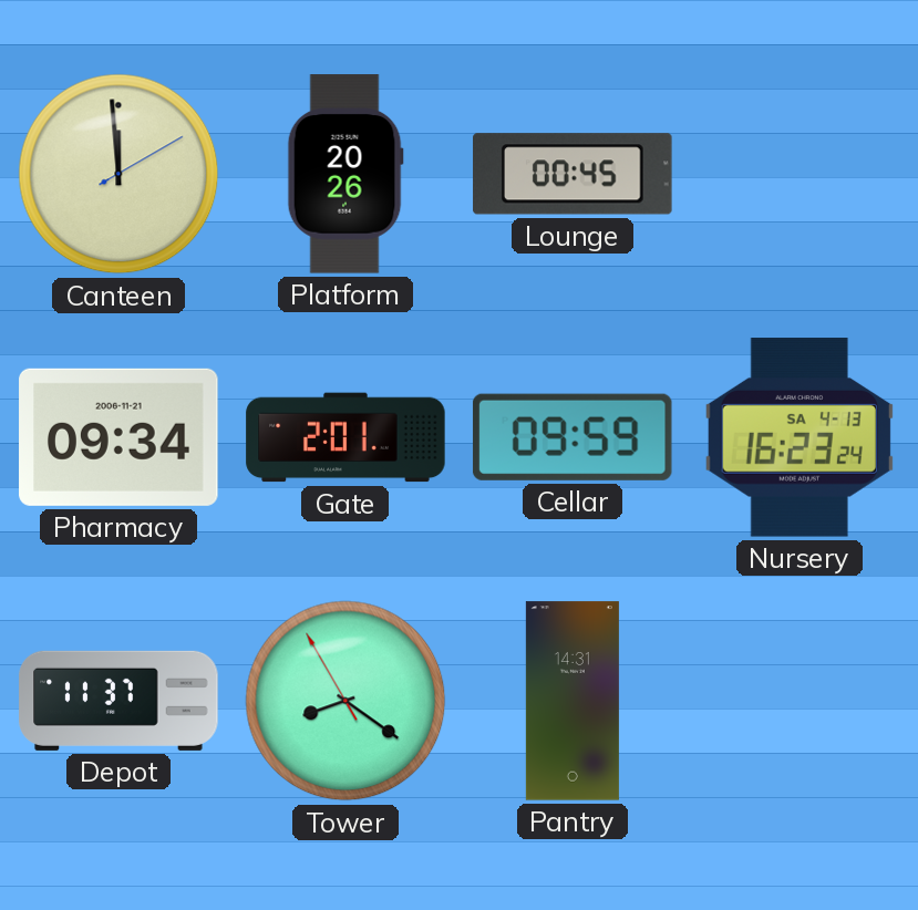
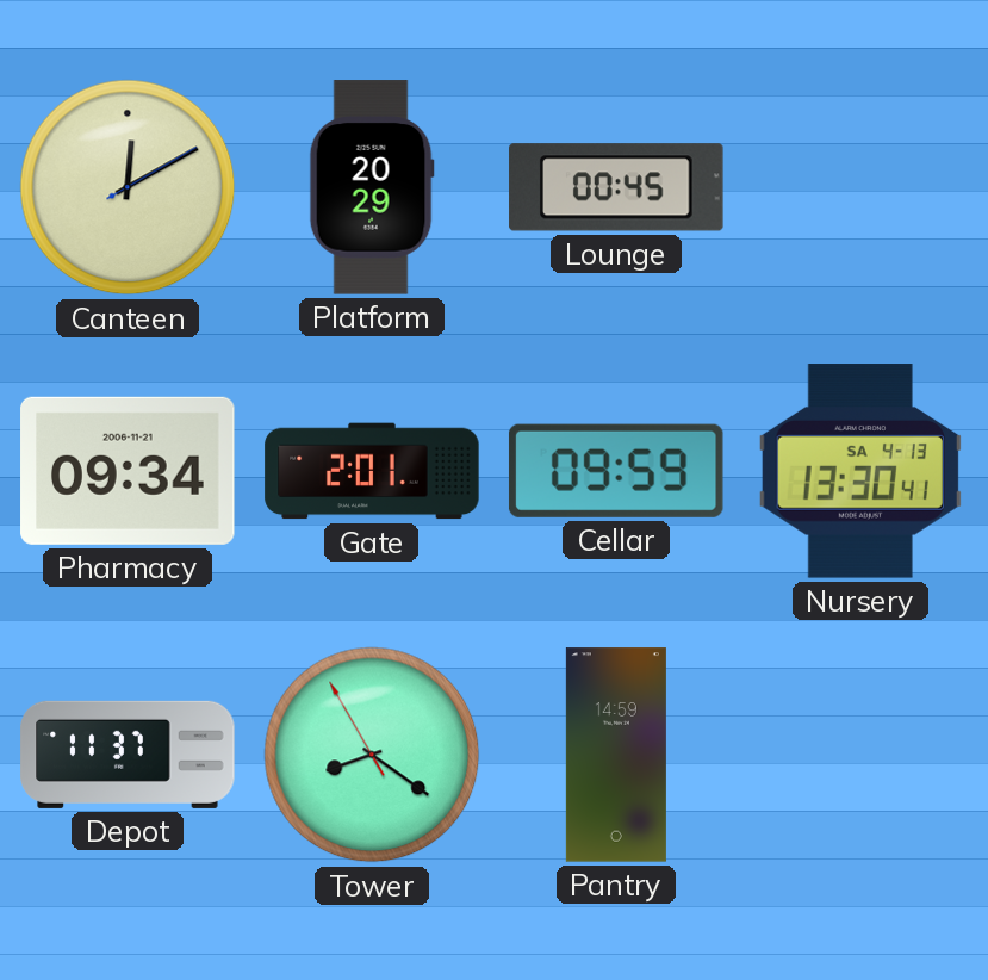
Canteen: 11:59 -> 12:10
Platform: 20:26 -> 20:29
Nursery: 16:23 -> 13:30
Pantry: 14:31 -> 14:59
